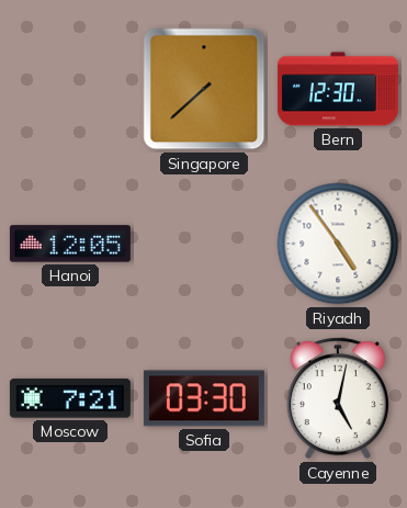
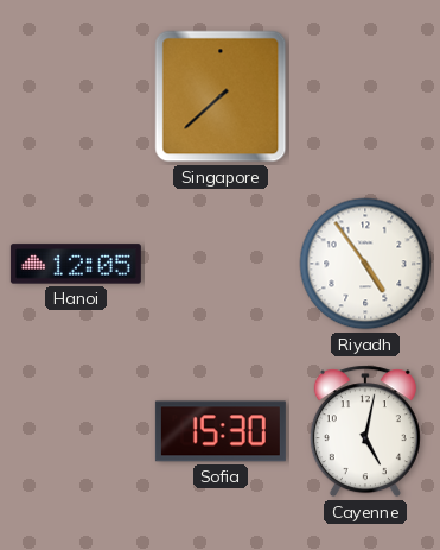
Bern: 12:30 -> none
Moscow: 7:21 -> none
Sofia: 03:30 -> 15:30
